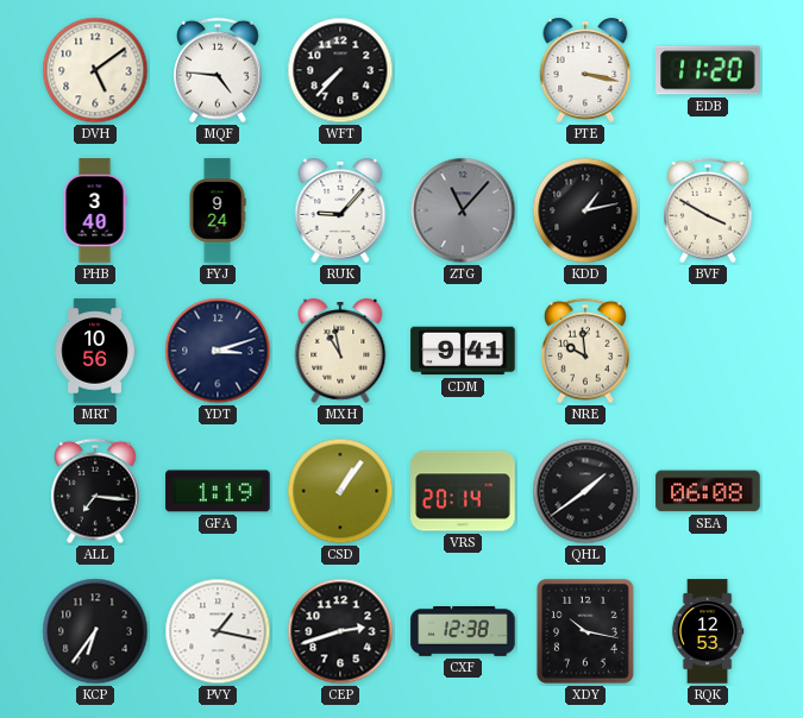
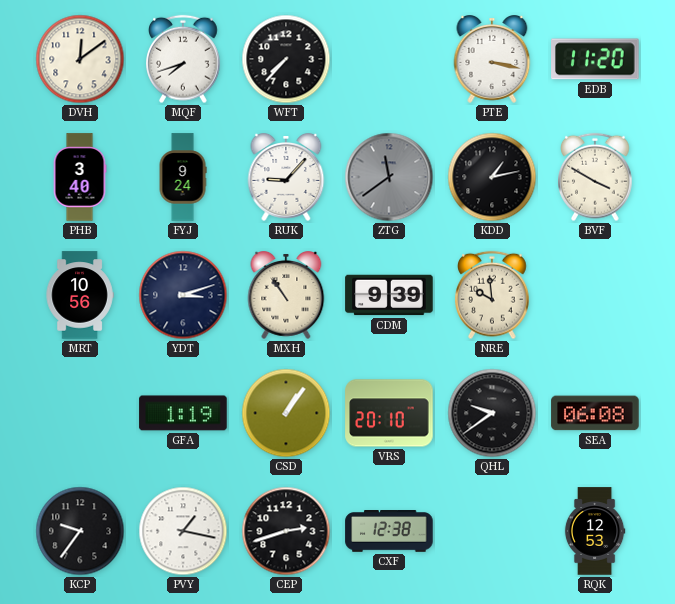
DVH: 5:09 -> 12:09
MQF: 4:46 -> 7:42
ZTG: 11:07 -> 11:39
MXH: 10:58 -> 10:54
CDM: 9:41 -> 9:39
ALL: 7:16 -> none
VRS: 20:14 -> 20:10
QHL: 1:39 -> 9:39
KCP: 6:36 -> 9:36
XDY: 10:17 -> none
